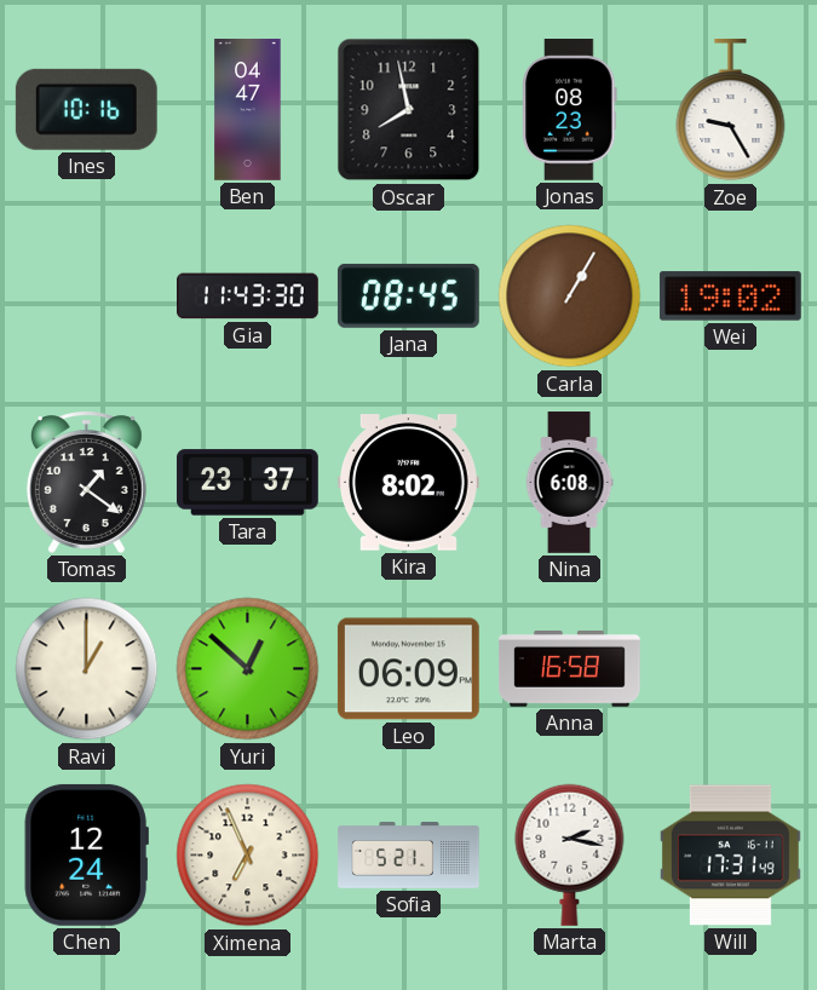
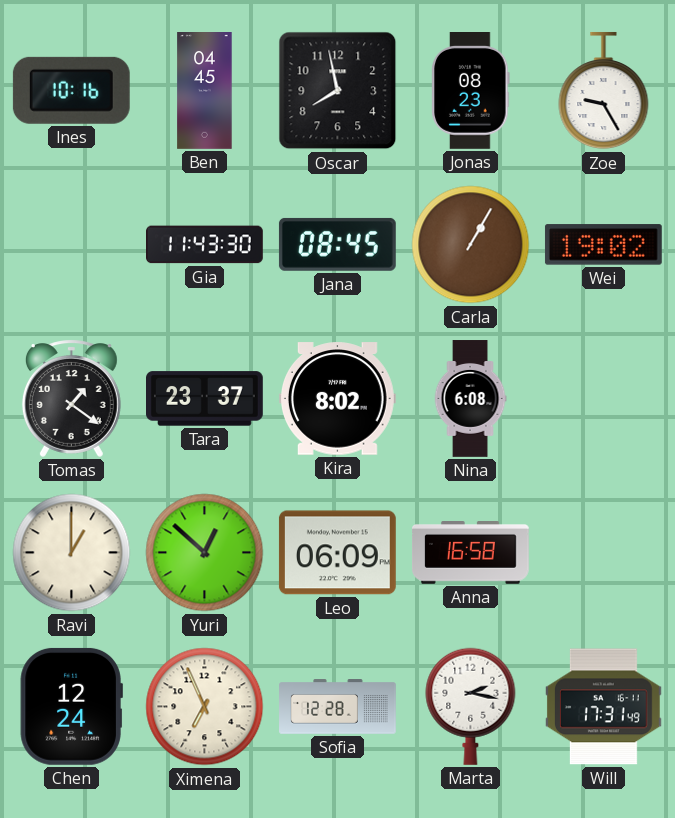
Ben: 04:47 -> 04:45
Sofia: 5:21 -> 12:28
